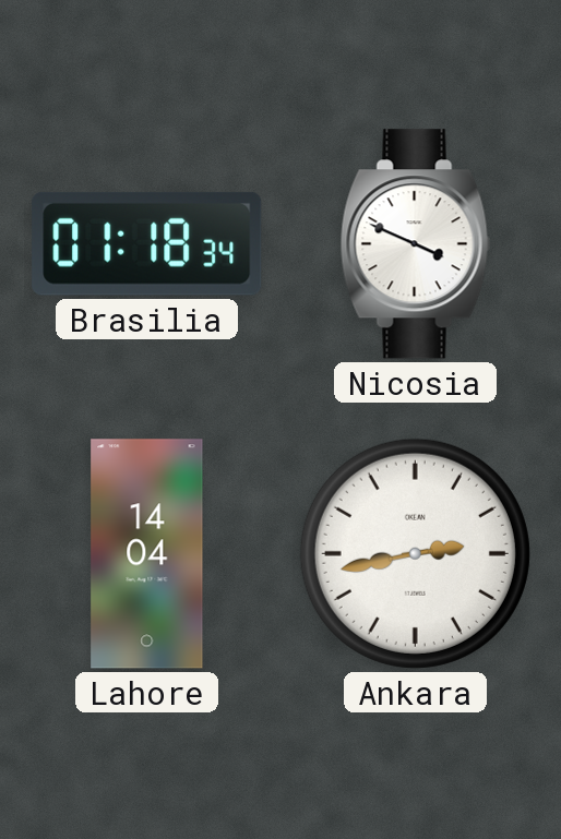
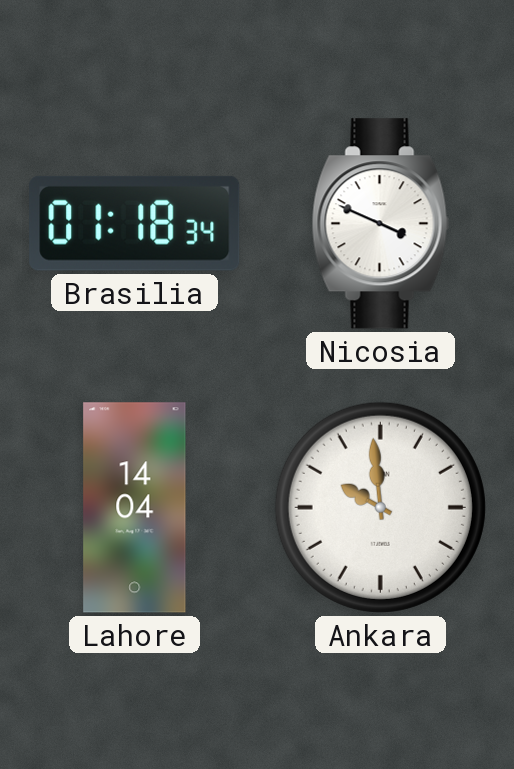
Ankara: 2:43 -> 9:59
